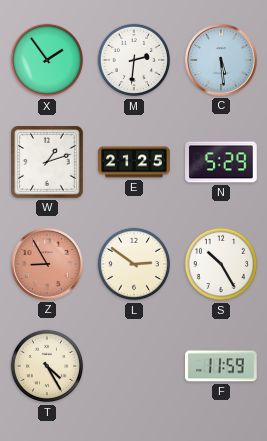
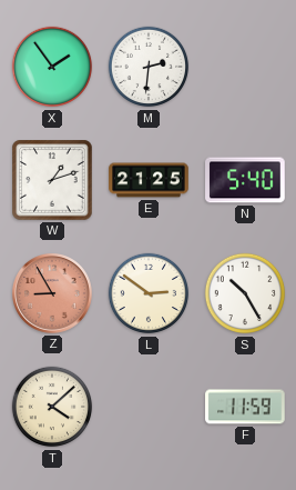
C: 5:29 -> none
N: 5:29 -> 5:40
T: 4:25 -> 4:08
